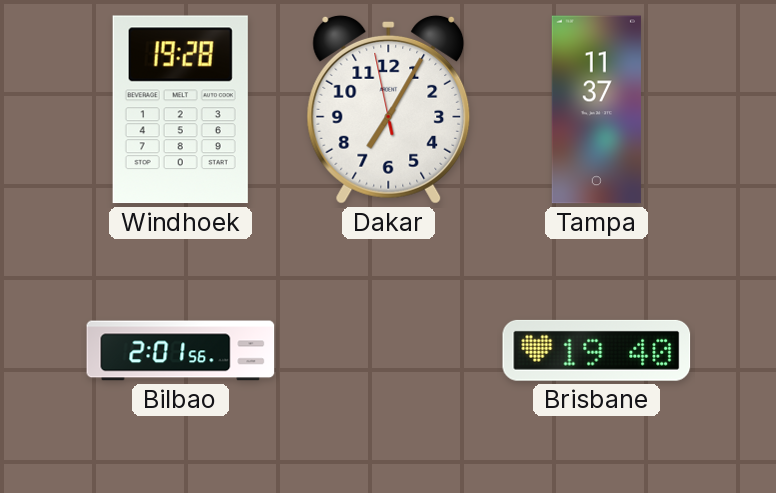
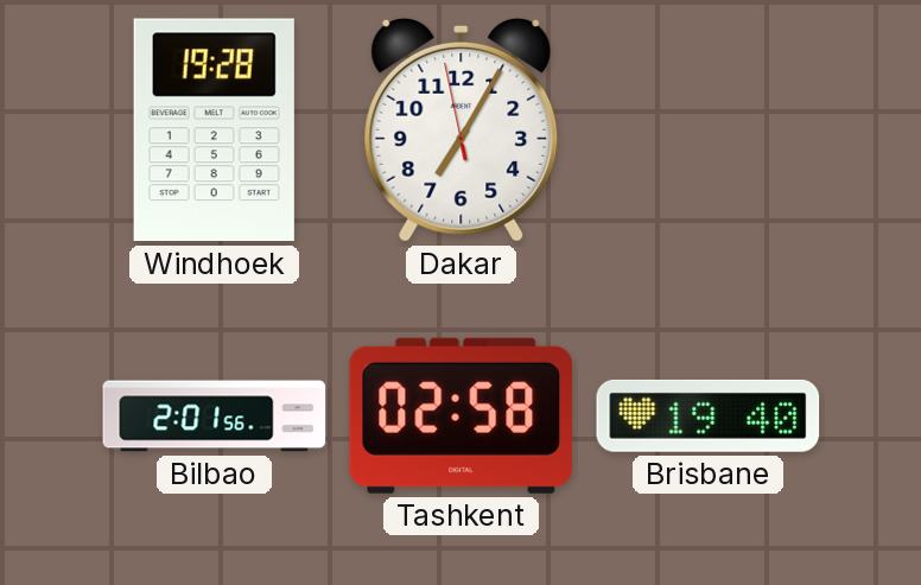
Tampa: 11:37 -> none
Tashkent: none -> 02:58
